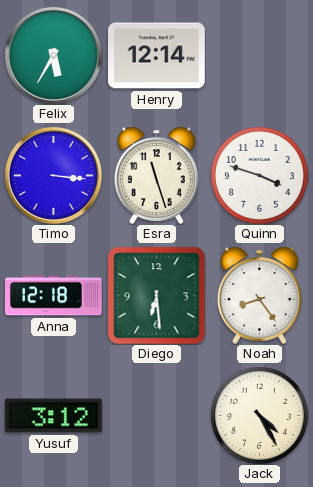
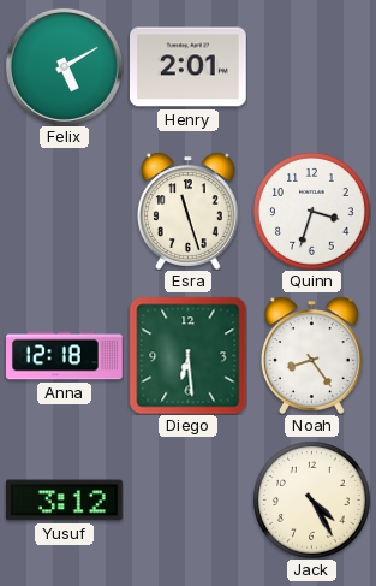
Felix: 5:35 -> 5:10
Henry: 12:14 -> 2:01
Timo: 3:16 -> none
Quinn: 3:48 -> 3:33
